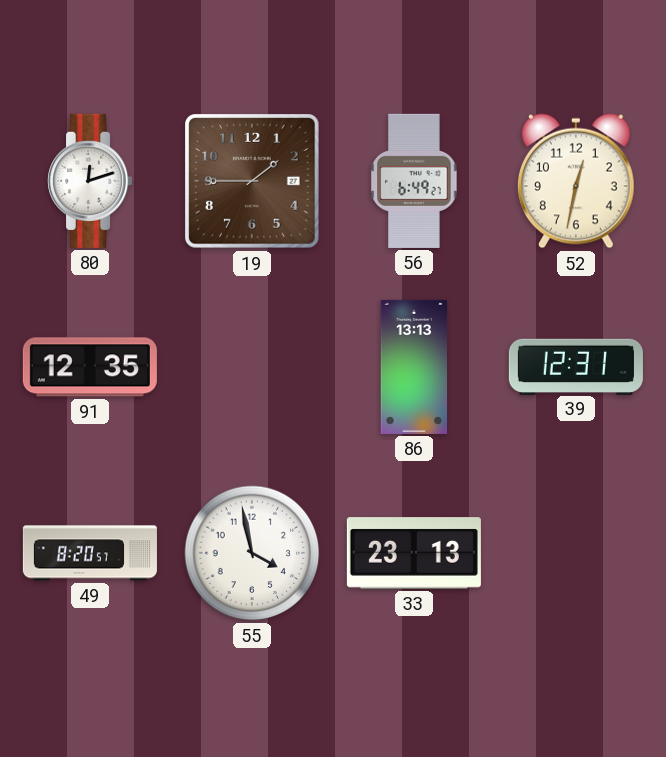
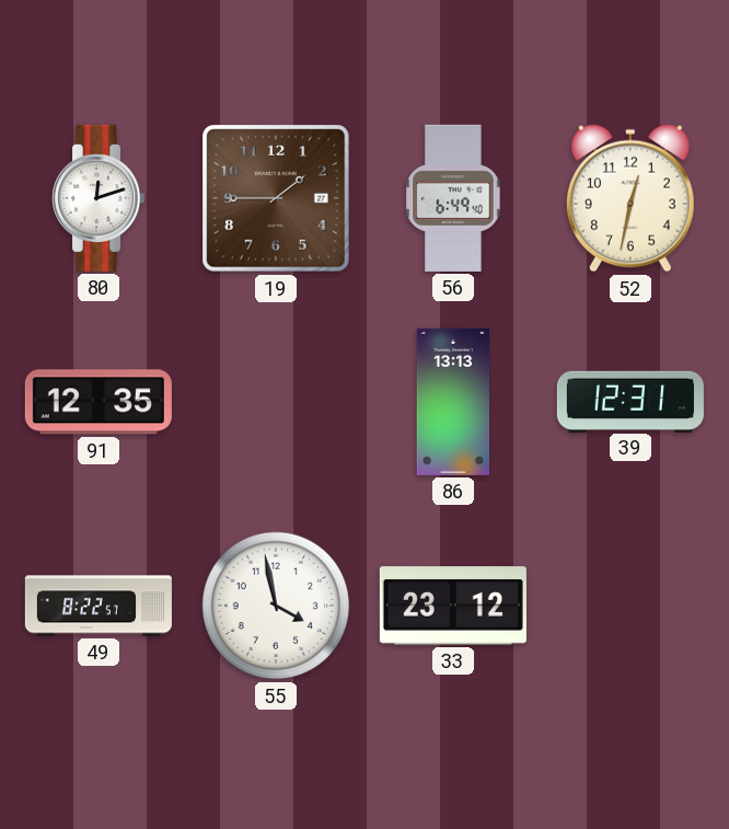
56: 6:49:27 -> 6:49:40
49: 8:20 -> 8:22
33: 23:13 -> 23:12
